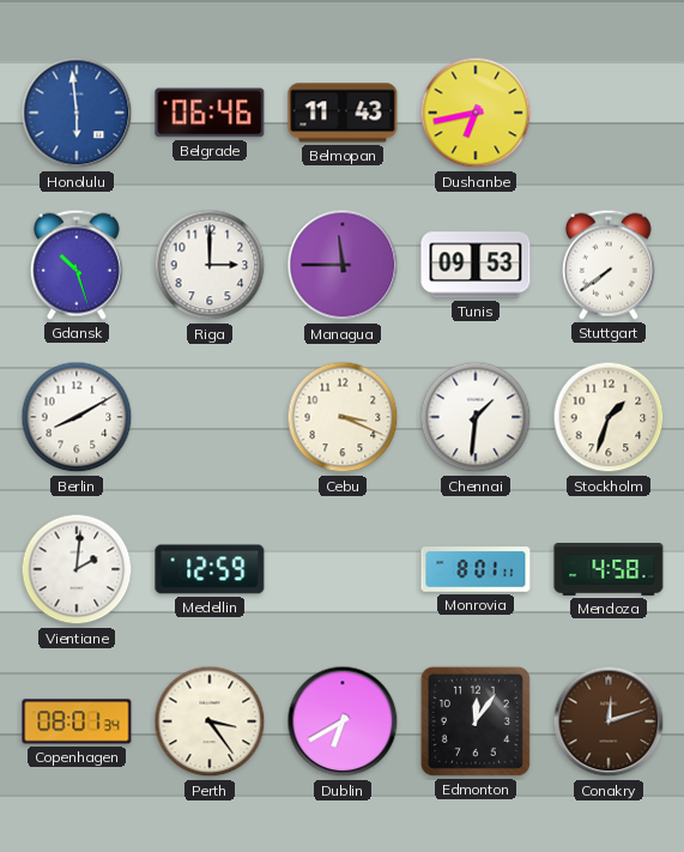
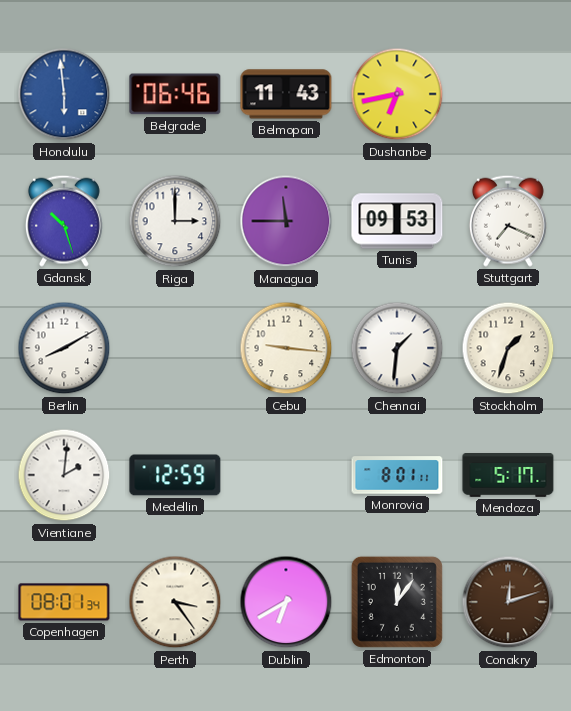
Stuttgart: 7:39 -> 7:19
Cebu: 3:19 -> 9:16
Mendoza: 4:58 -> 5:17
